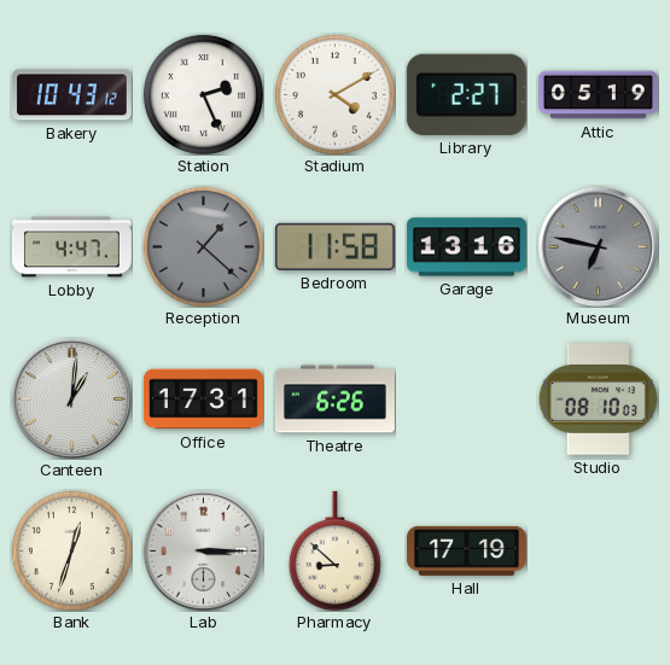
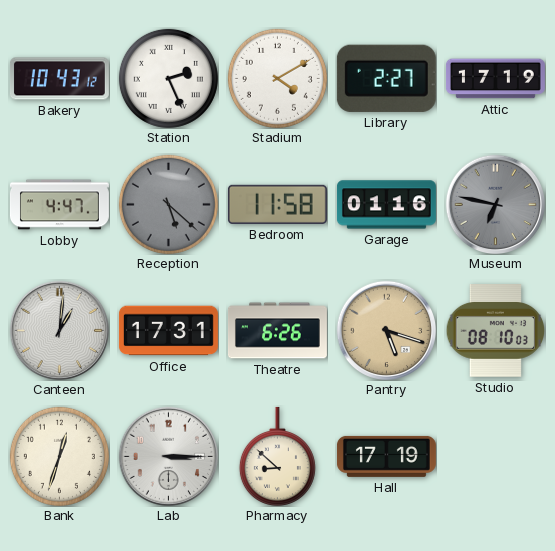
Attic: 05:19 -> 17:19
Reception: 1:22 -> 5:22
Garage: 13:16 -> 01:16
Pantry: none -> 5:18
